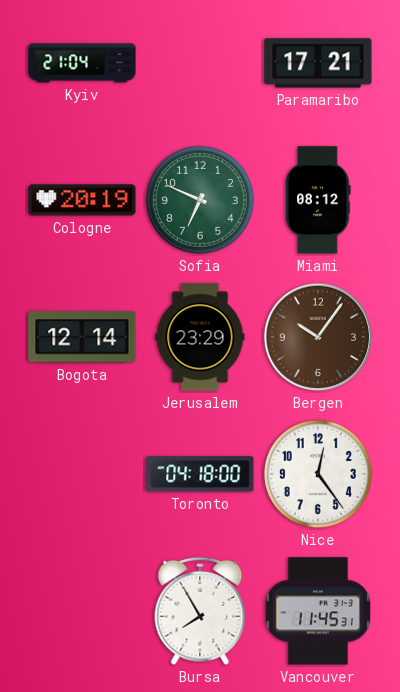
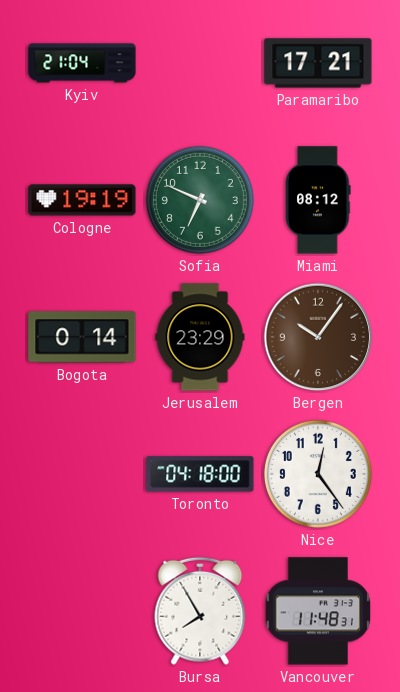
Cologne: 20:19 -> 19:19
Bogota: 12:14 -> 0:14
Vancouver: 11:45 -> 11:48
